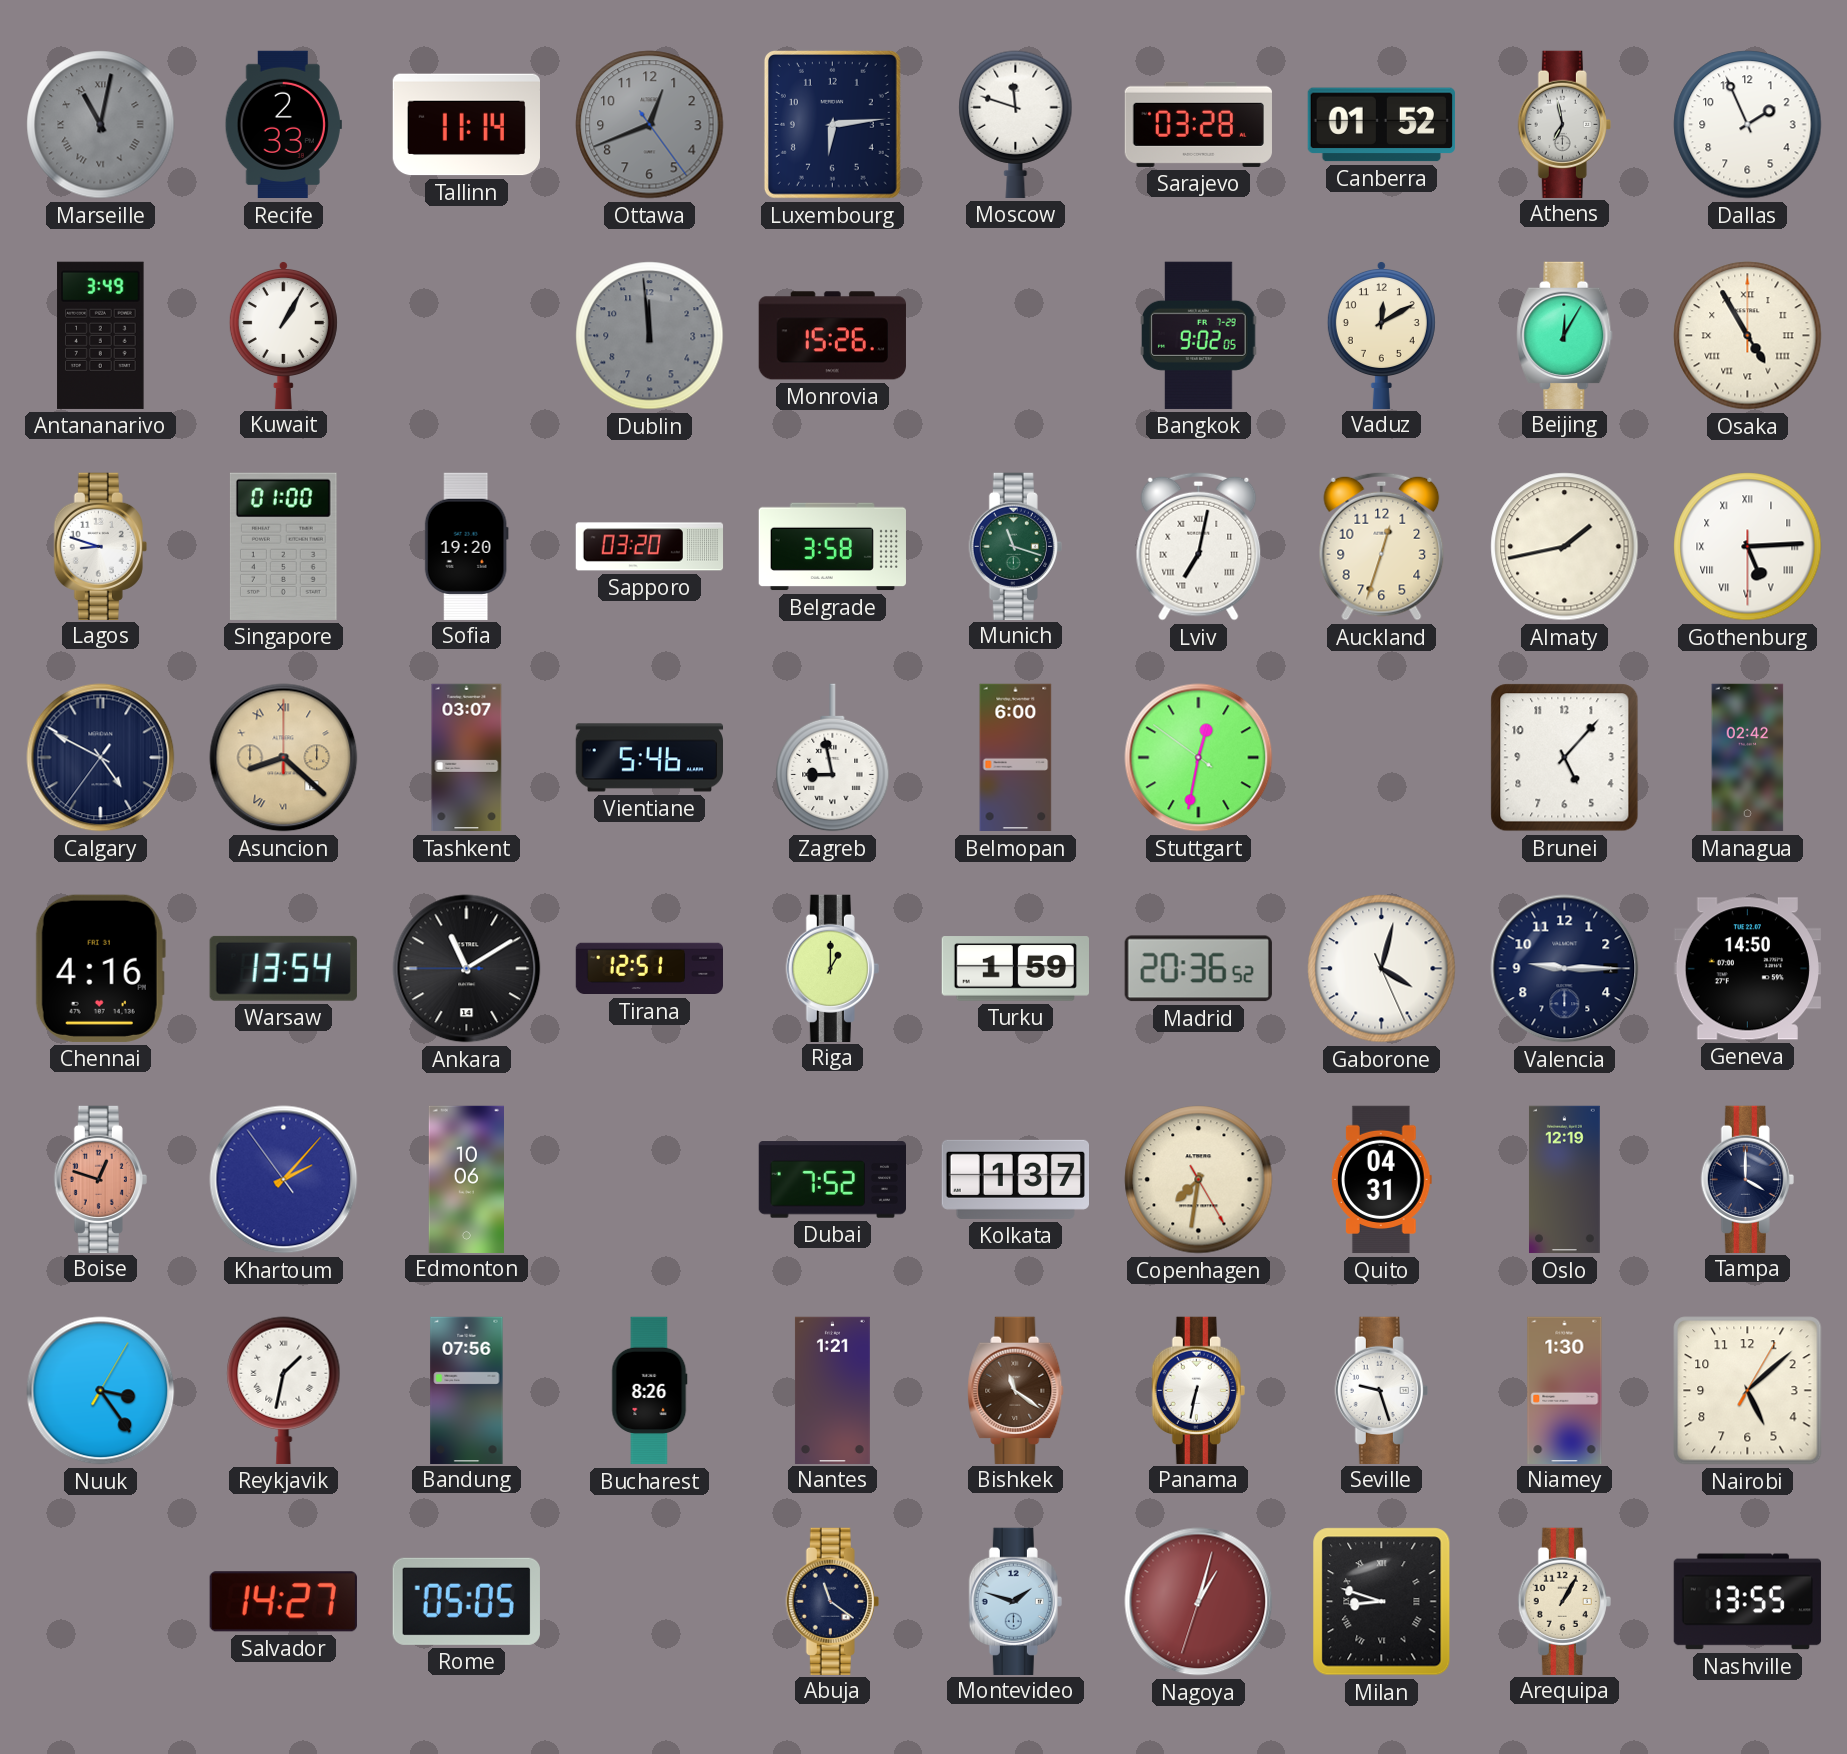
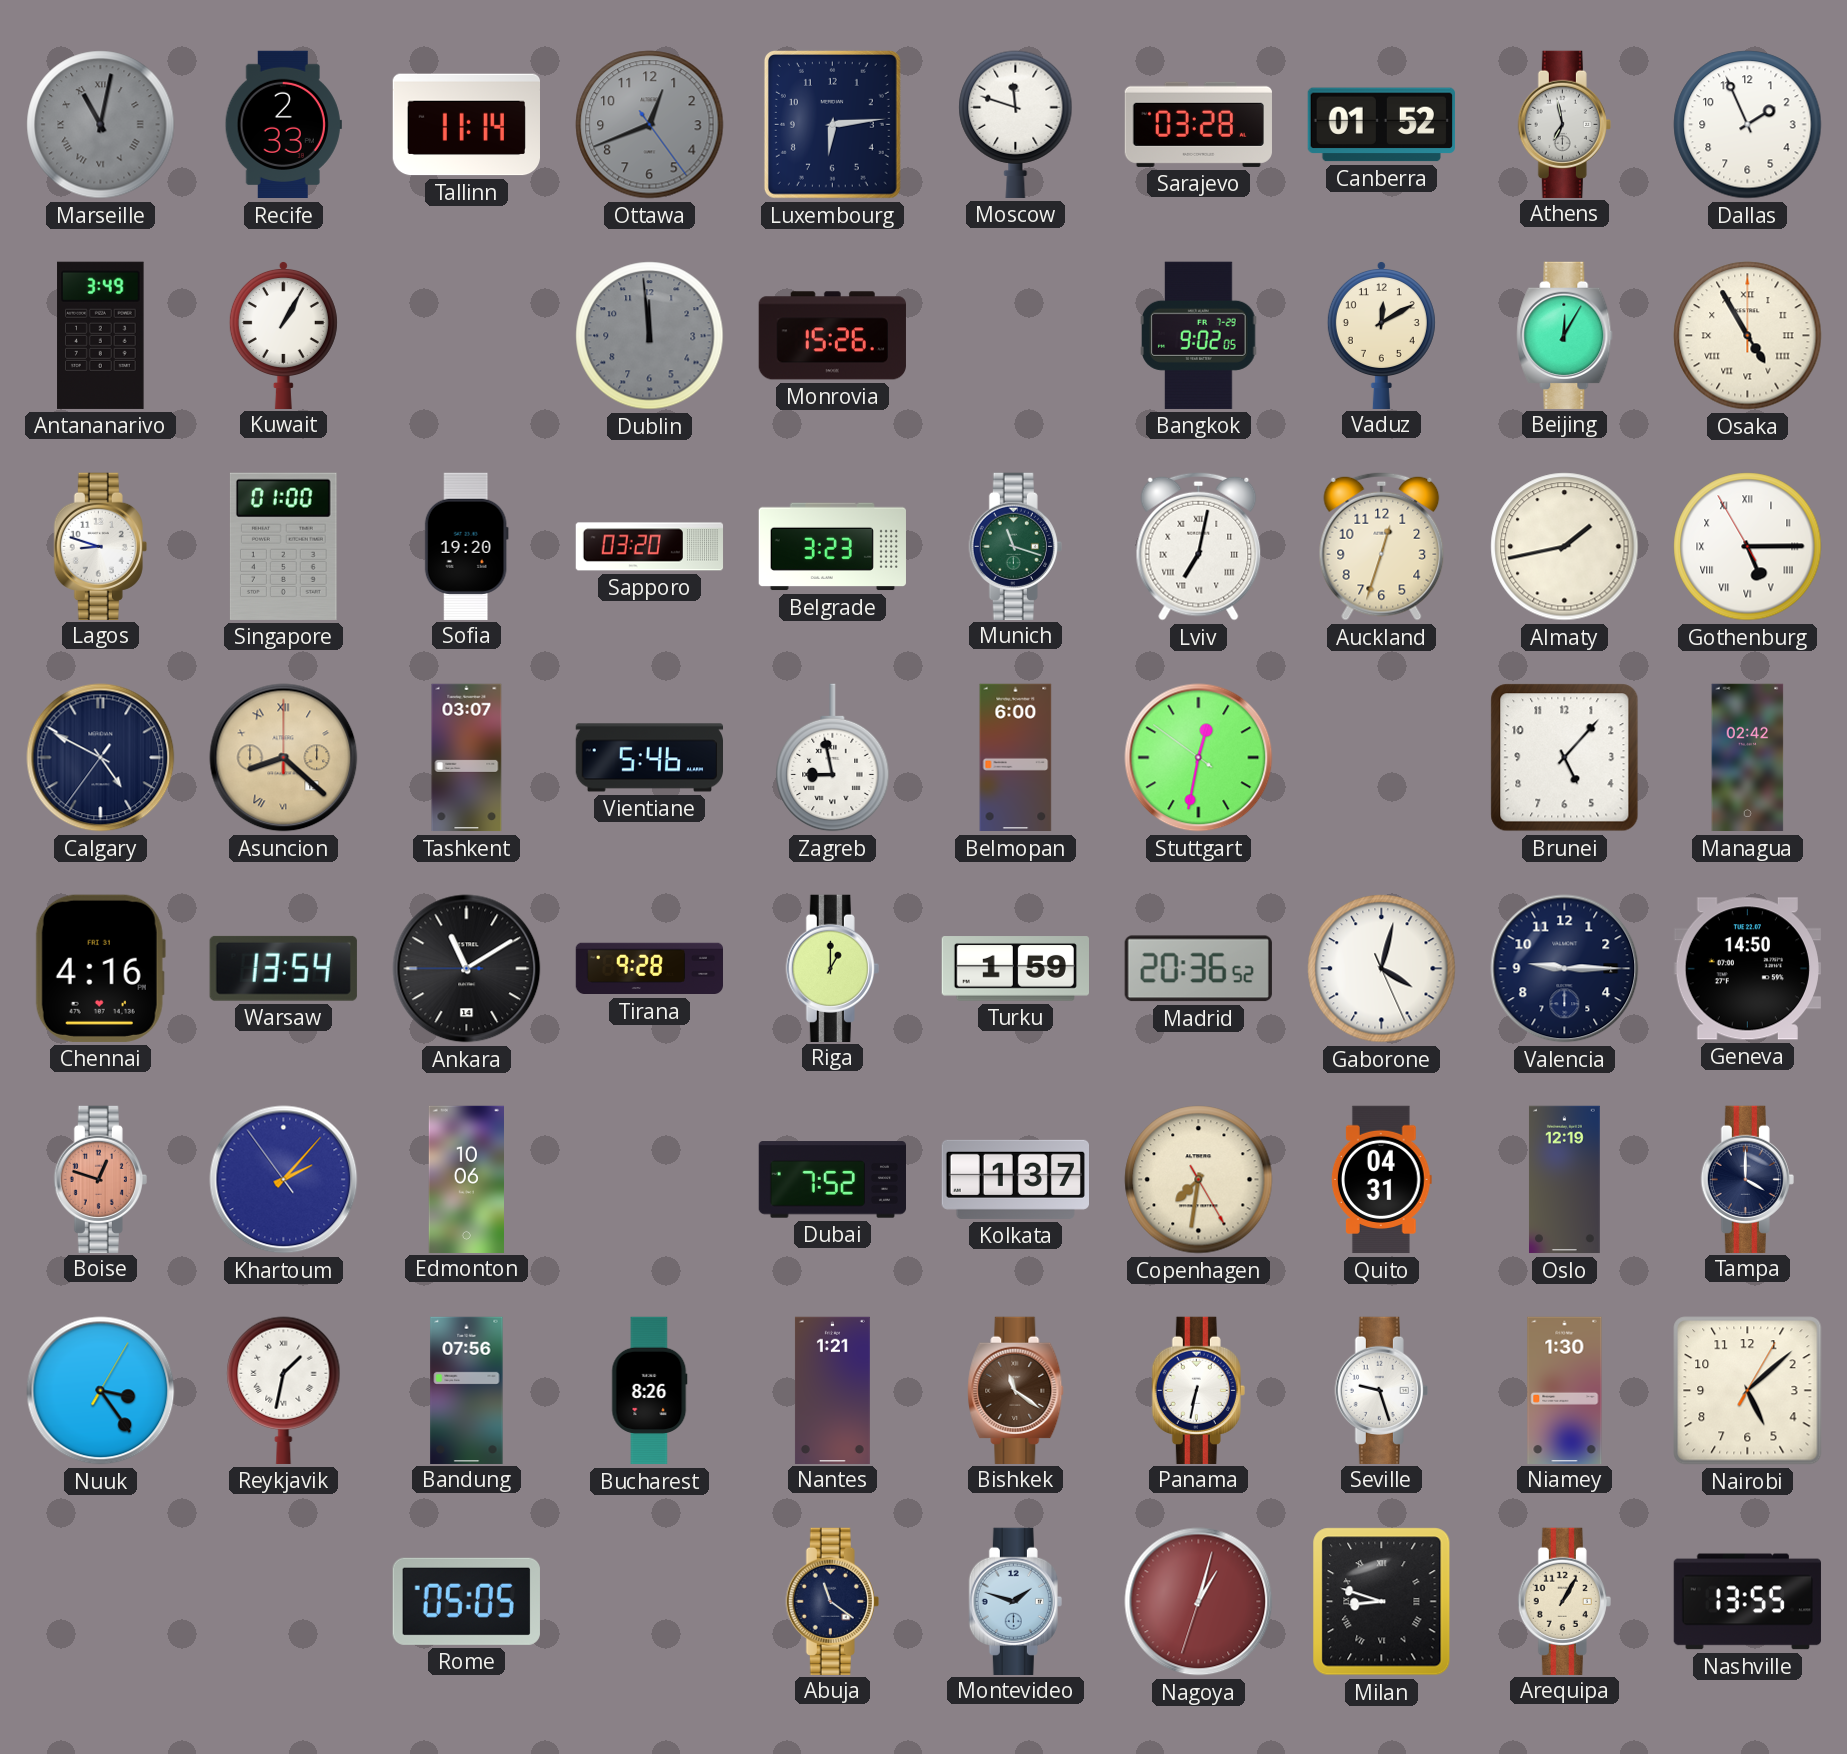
Belgrade: 3:58 -> 3:23
Gothenburg: 5:14:30 -> 5:14:55
Tirana: 12:51 -> 9:28
Salvador: 14:27 -> none
